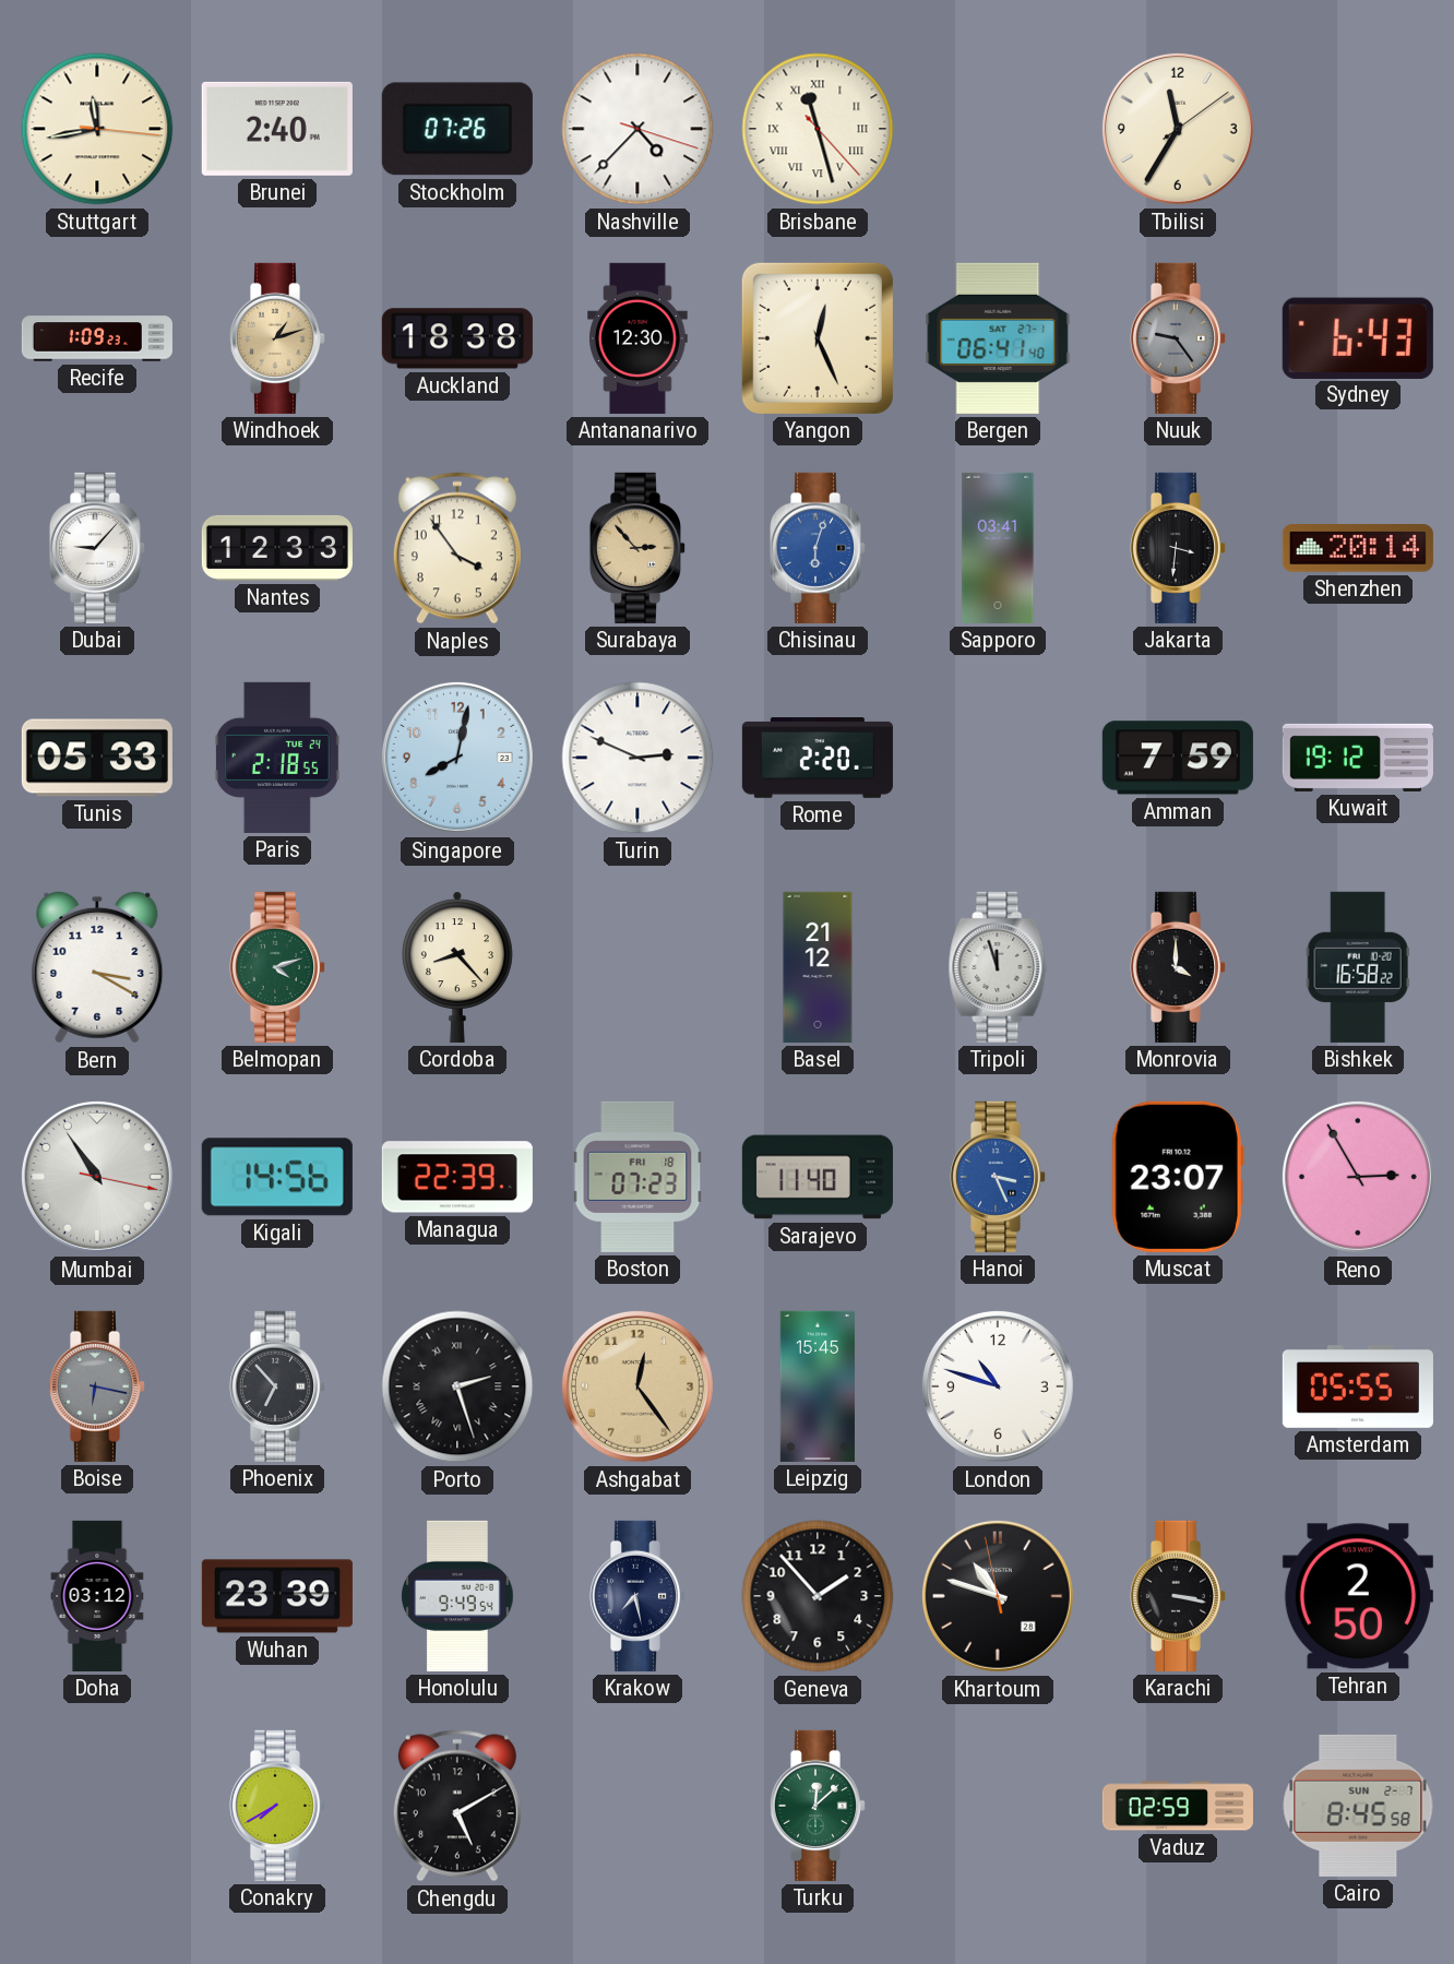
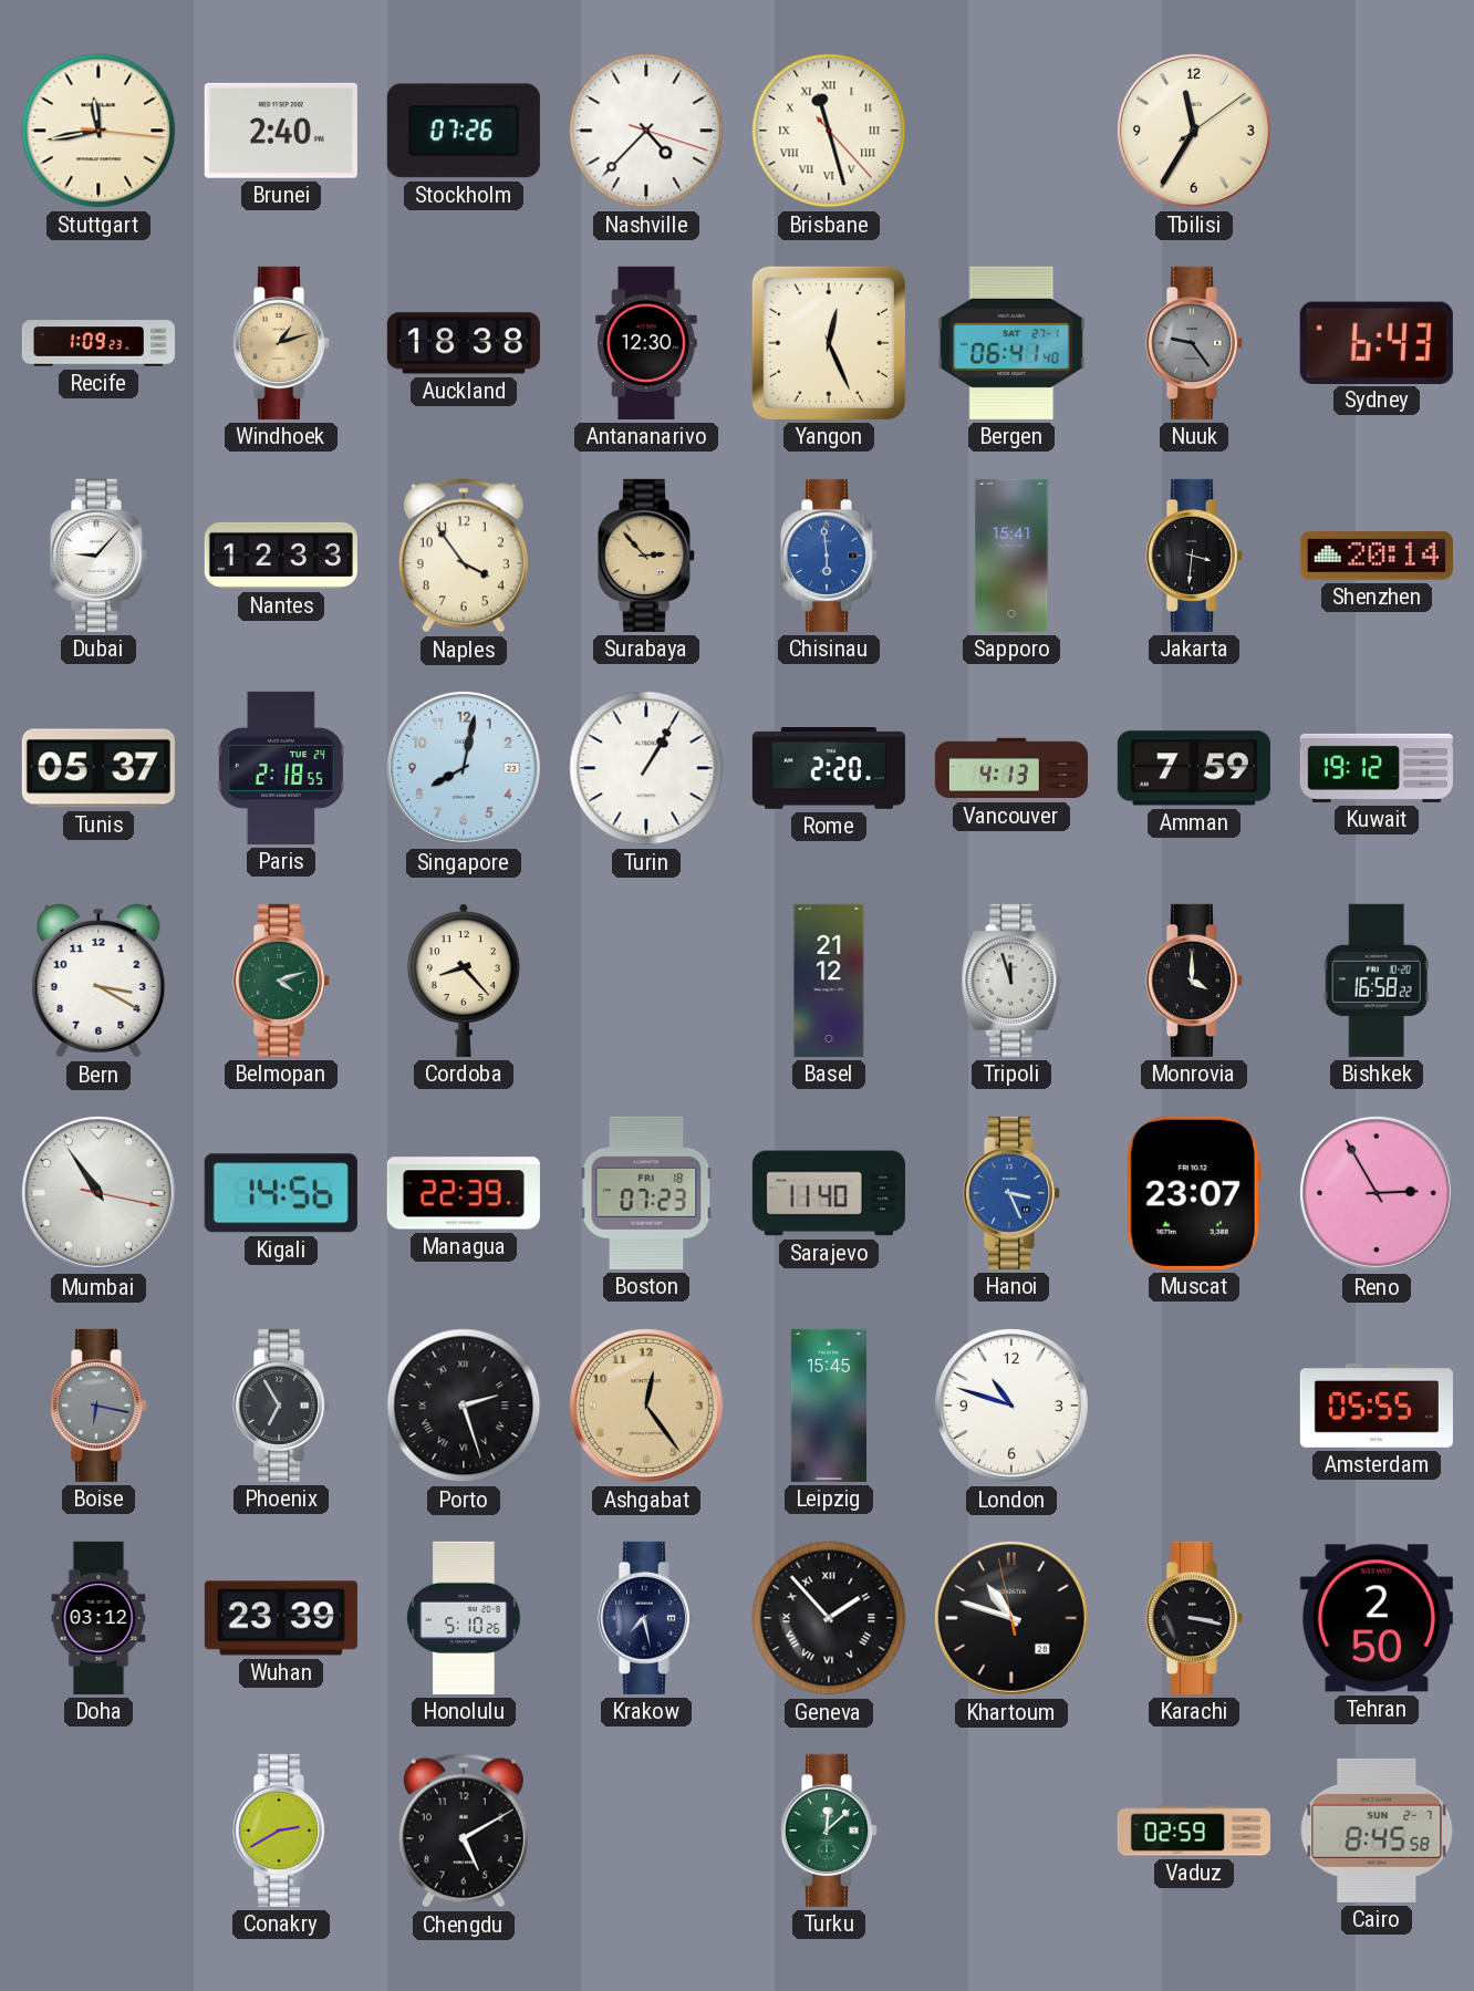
Chisinau: 6:03 -> 5:59
Sapporo: 03:41 -> 15:41
Tunis: 05:33 -> 05:37
Turin: 2:49 -> 1:05
Vancouver: none -> 4:13
Phoenix: 6:53 -> 6:55
Honolulu: 9:49 -> 5:10
Geneva numerals: Arabic -> Roman
Conakry: 7:40 -> 2:40
